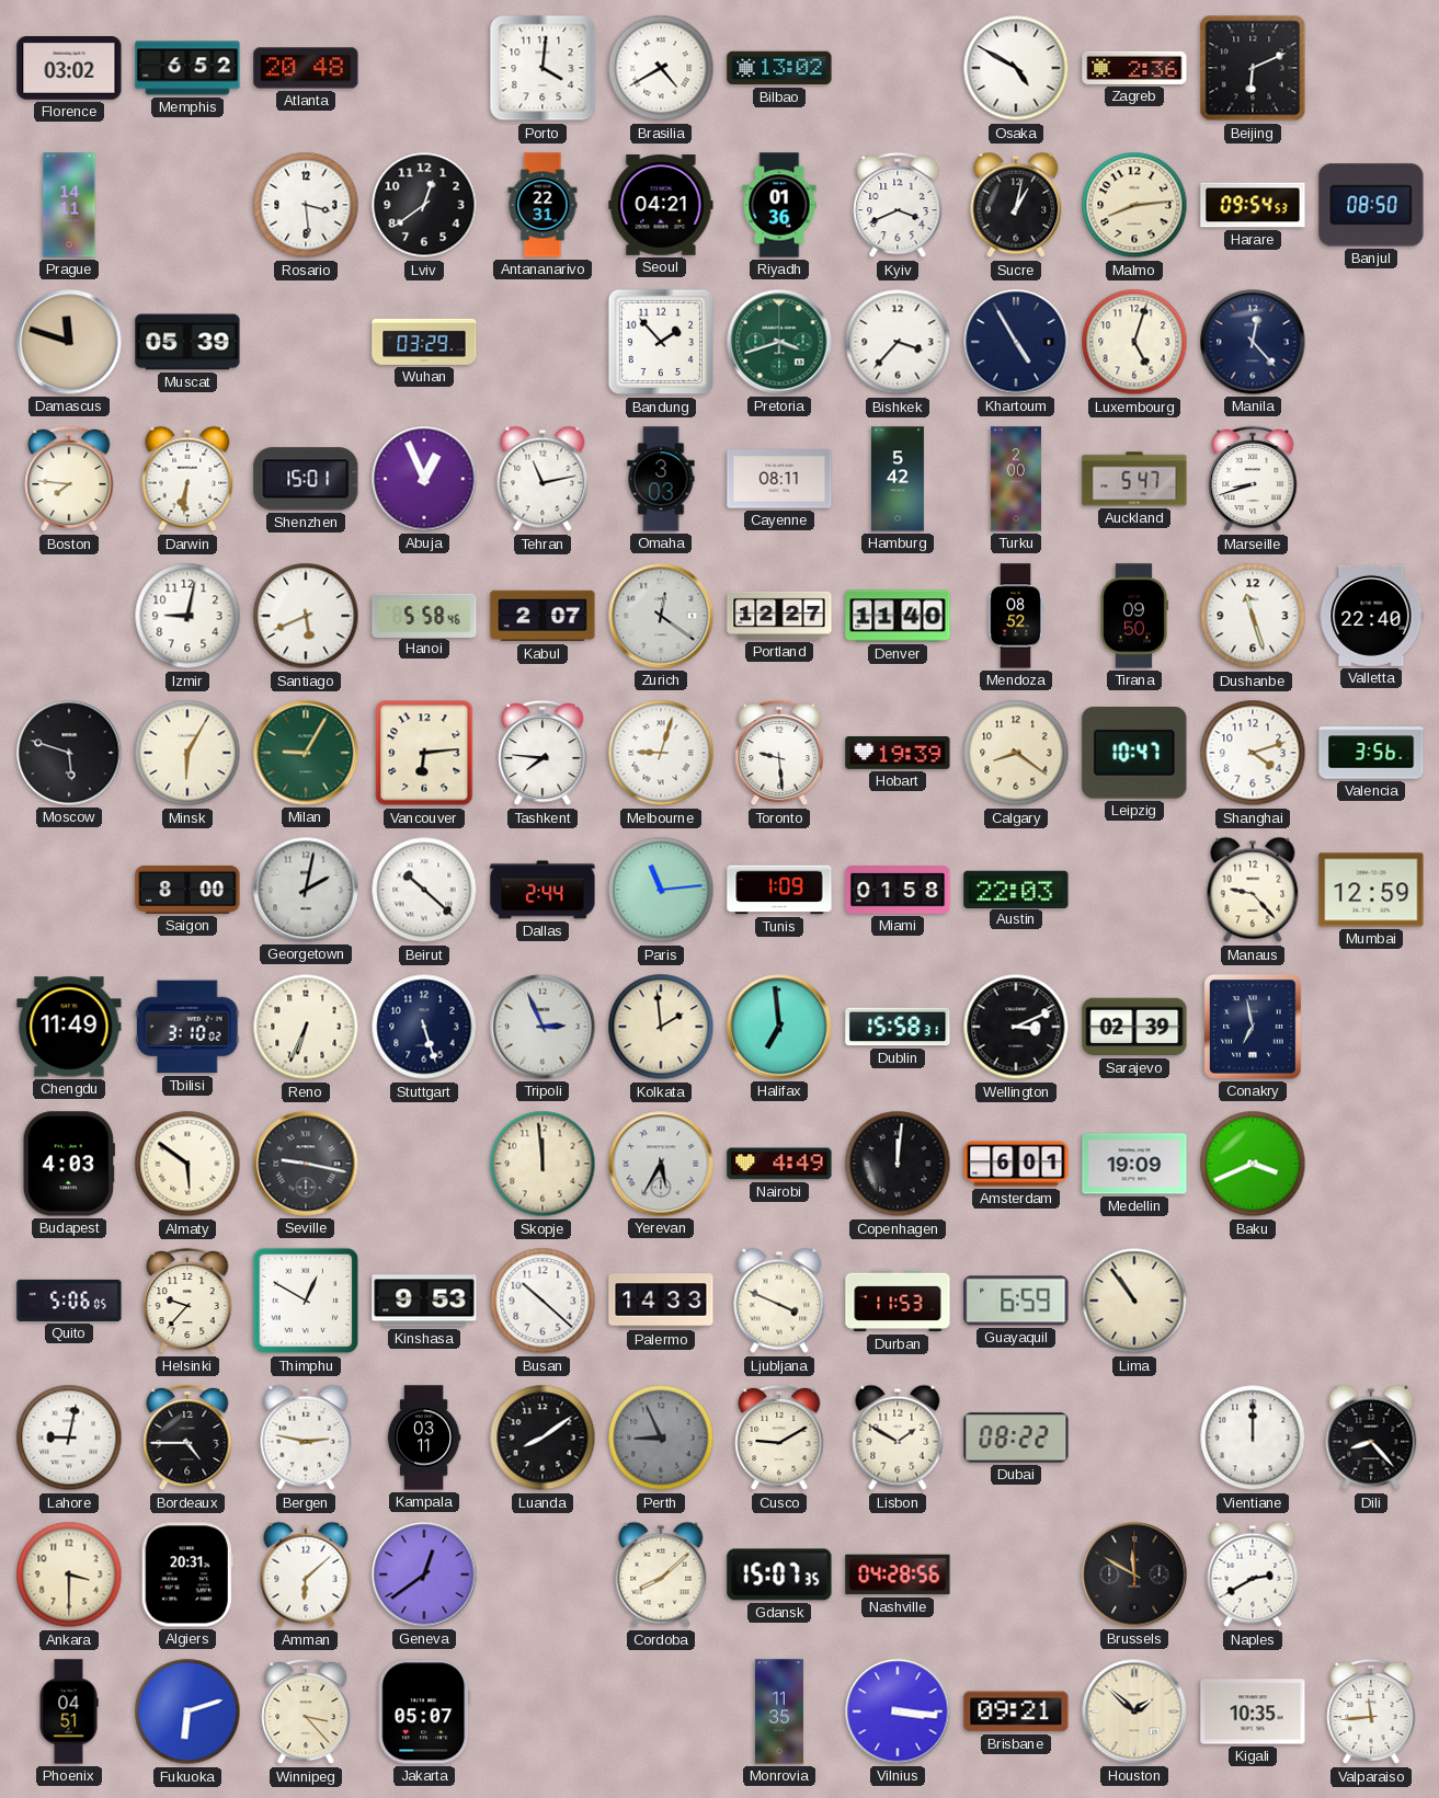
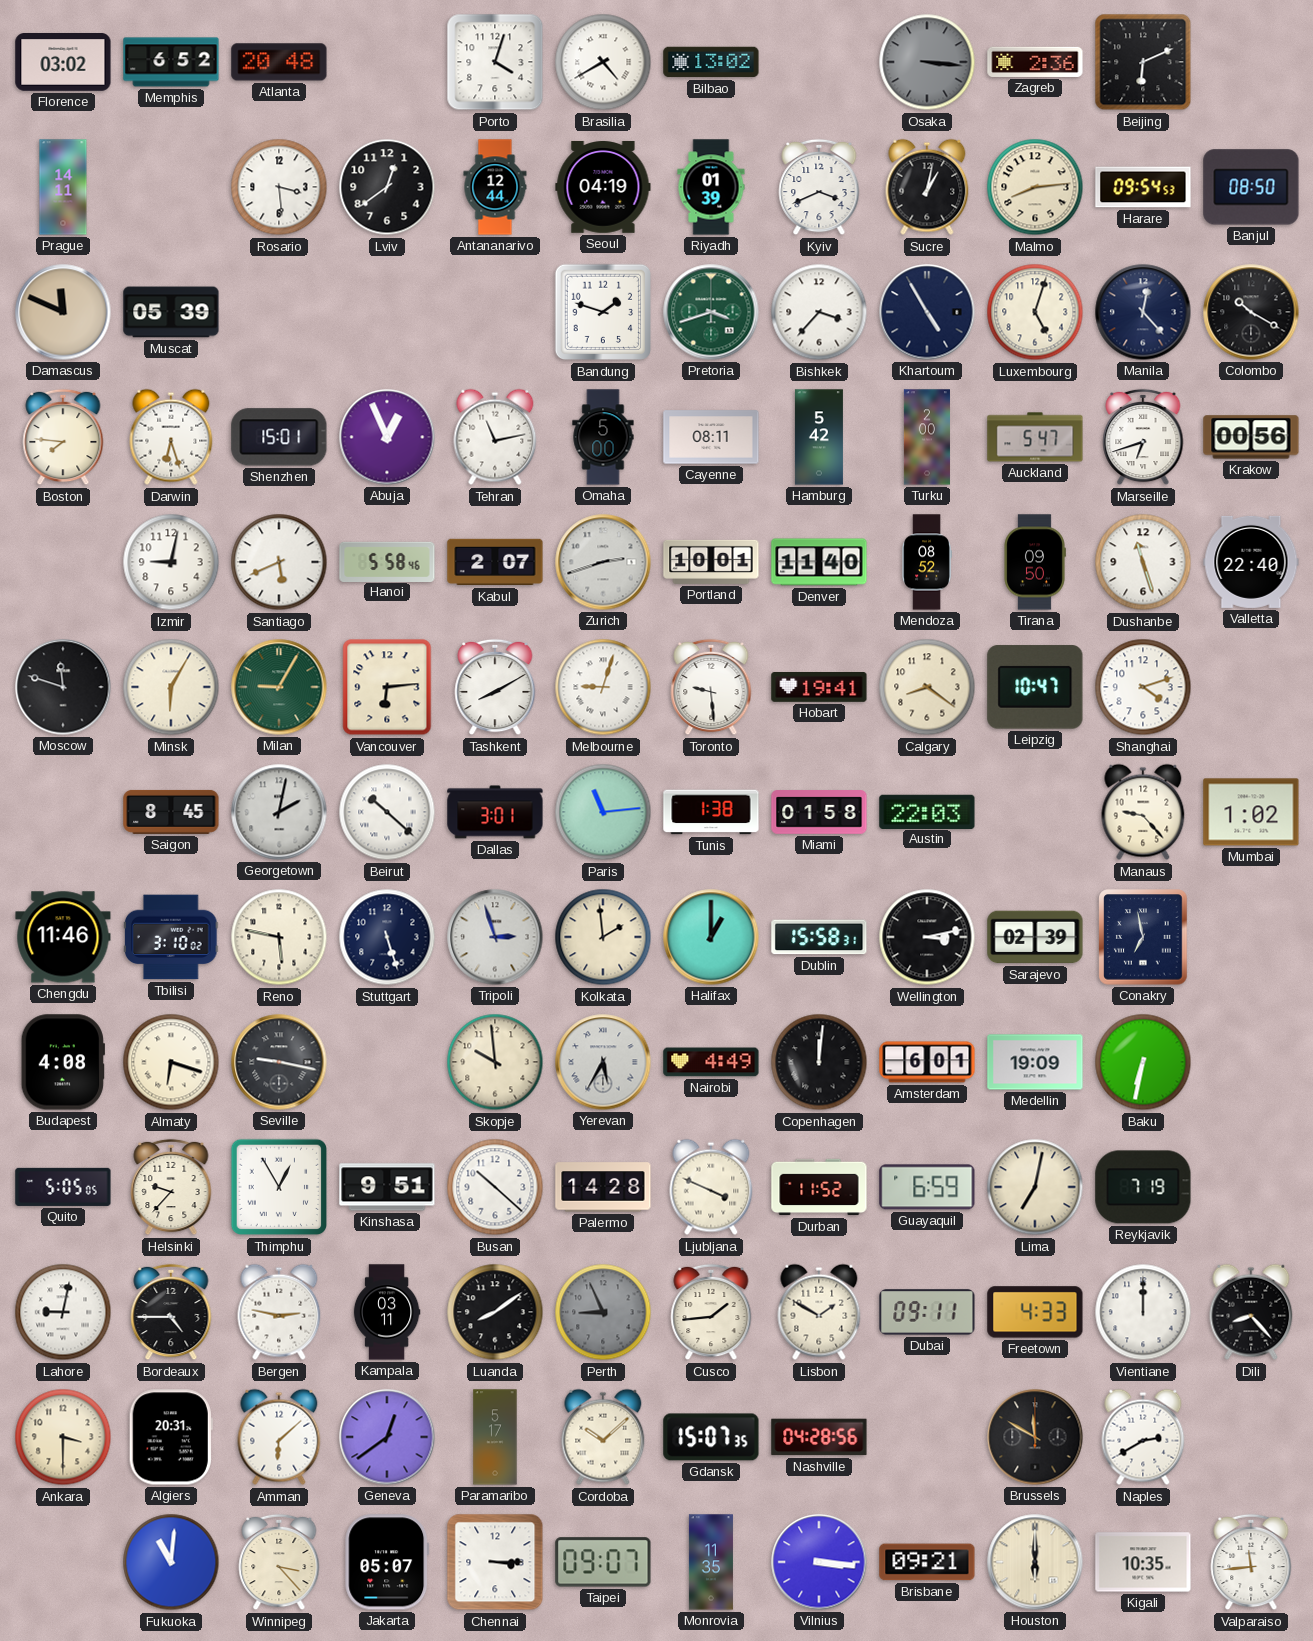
Porto: 4:01 -> 4:03
Osaka: 4:50 -> 3:16
Osaka dial: white -> grey
Antananarivo: 22:31 -> 12:44
Seoul: 04:21 -> 04:19
Riyadh: 01:36 -> 01:39
Damascus: 11:48 -> 11:49
Wuhan: 03:29 -> none
Bandung: 1:53 -> 1:48
Colombo: none -> 10:20
Darwin: 6:31 -> 6:27
Omaha: 3:03 -> 5:00
Marseille: 8:42 -> 6:42
Krakow: none -> 00:56
Zurich: 12:21 -> 2:42
Portland: 12:27 -> 10:01
Moscow: 5:48 -> 11:48
Tashkent: 7:46 -> 8:10
Hobart: 19:39 -> 19:41
Valencia: 3:56 -> none
Saigon: 8:00 -> 8:45
Dallas: 2:44 -> 3:01
Tunis: 1:09 -> 1:38
Mumbai: 12:59 -> 1:02
Chengdu: 11:49 -> 11:46
Reno: 6:34 -> 5:47
Tripoli: 2:56 -> 2:57
Halifax: 6:59 -> 1:00
Wellington: 3:11 -> 3:13
Budapest: 4:03 -> 4:08
Almaty: 5:51 -> 6:18
Skopje: 11:59 -> 9:59
Baku: 3:41 -> 6:32
Quito: 5:06 -> 5:05
Thimphu: 12:50 -> 12:55
Kinshasa: 9:53 -> 9:51
Palermo: 14:33 -> 14:28
Durban: 11:53 -> 11:52
Lima: 10:54 -> 7:02
Reykjavik: none -> 7:19
Cusco: 9:10 -> 1:44
Dubai: 08:22 -> 09:11
Freetown: none -> 4:33
Paramaribo: none -> 5:17
Cordoba: 8:08 -> 10:08
Phoenix: 04:51 -> none
Fukuoka: 6:12 -> 11:01
Chennai: none -> 3:15
Taipei: none -> 09:07
Houston: 1:52 -> 6:00
